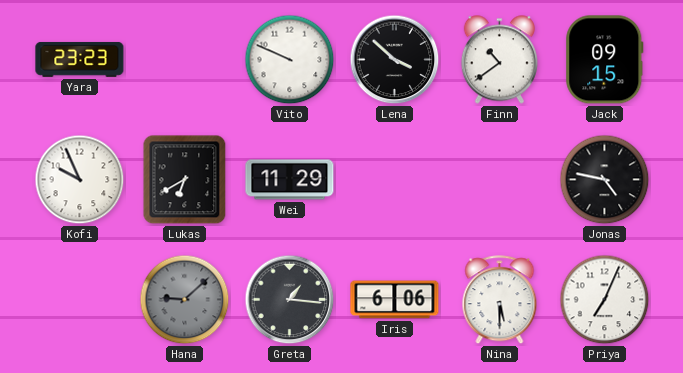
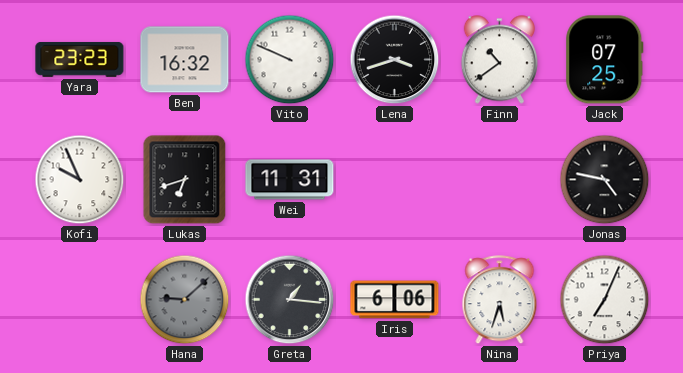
Ben: none -> 16:32
Lena: 3:52 -> 3:42
Jack: 09:15 -> 07:25
Lukas: 6:40 -> 6:42
Wei: 11:29 -> 11:31
Nina: 5:30 -> 5:33
